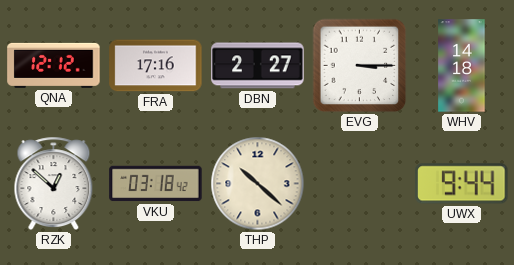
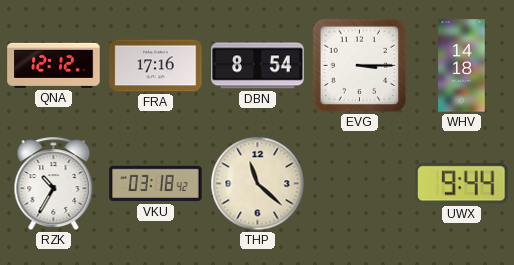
DBN: 2:27 -> 8:54
RZK: 12:52 -> 10:35
THP: 10:22 -> 11:22
